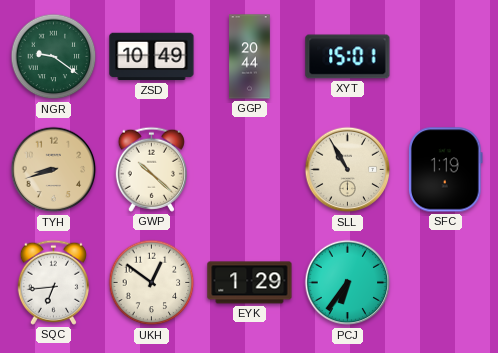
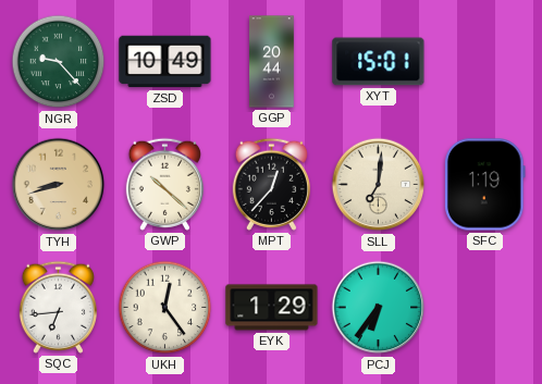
NGR: 9:21 -> 9:23
MPT: none -> 12:37
SLL: 10:55 -> 7:01
UKH: 12:51 -> 12:24
